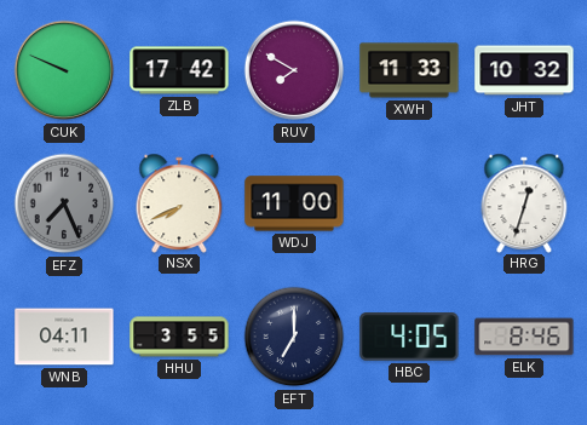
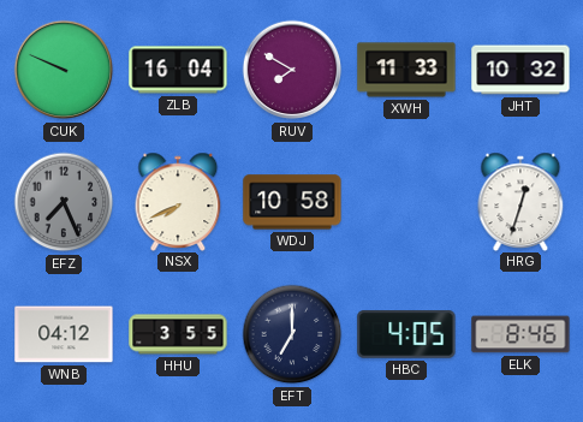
ZLB: 17:42 -> 16:04
WDJ: 11:00 -> 10:58
WNB: 04:11 -> 04:12
